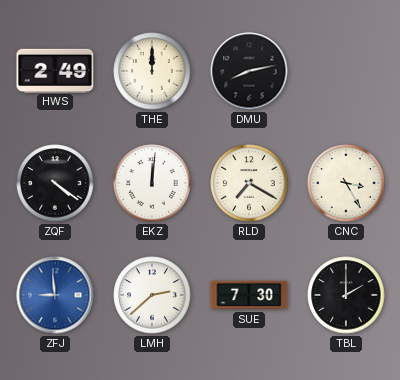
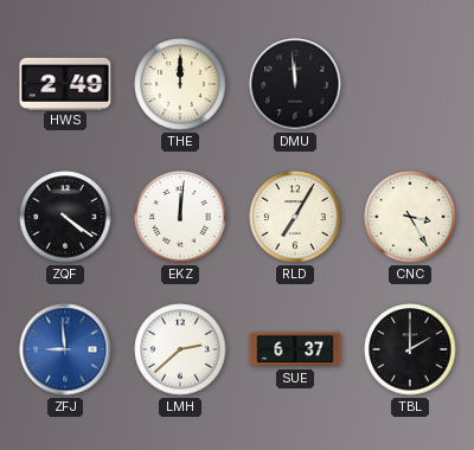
DMU: 8:13 -> 11:59
RLD: 7:20 -> 7:05
SUE: 7:30 -> 6:37
